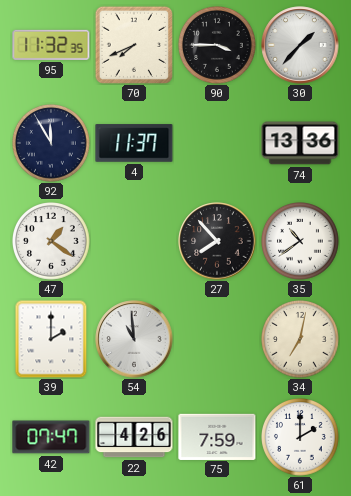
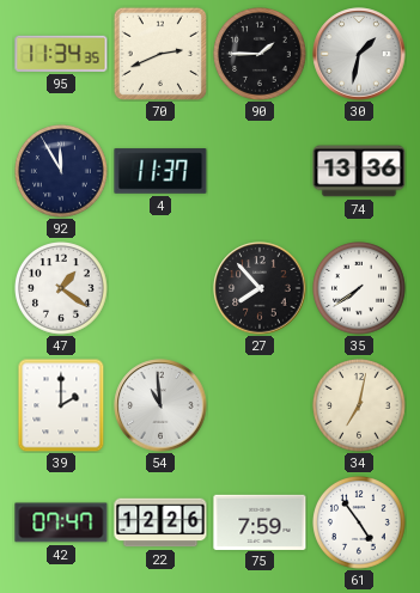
95: 11:32 -> 11:34
70: 7:41 -> 2:41
90: 3:45 -> 1:45
30: 1:37 -> 1:32
35: 10:39 -> 7:39
22: 4:26 -> 12:26
61: 2:00 -> 4:54
